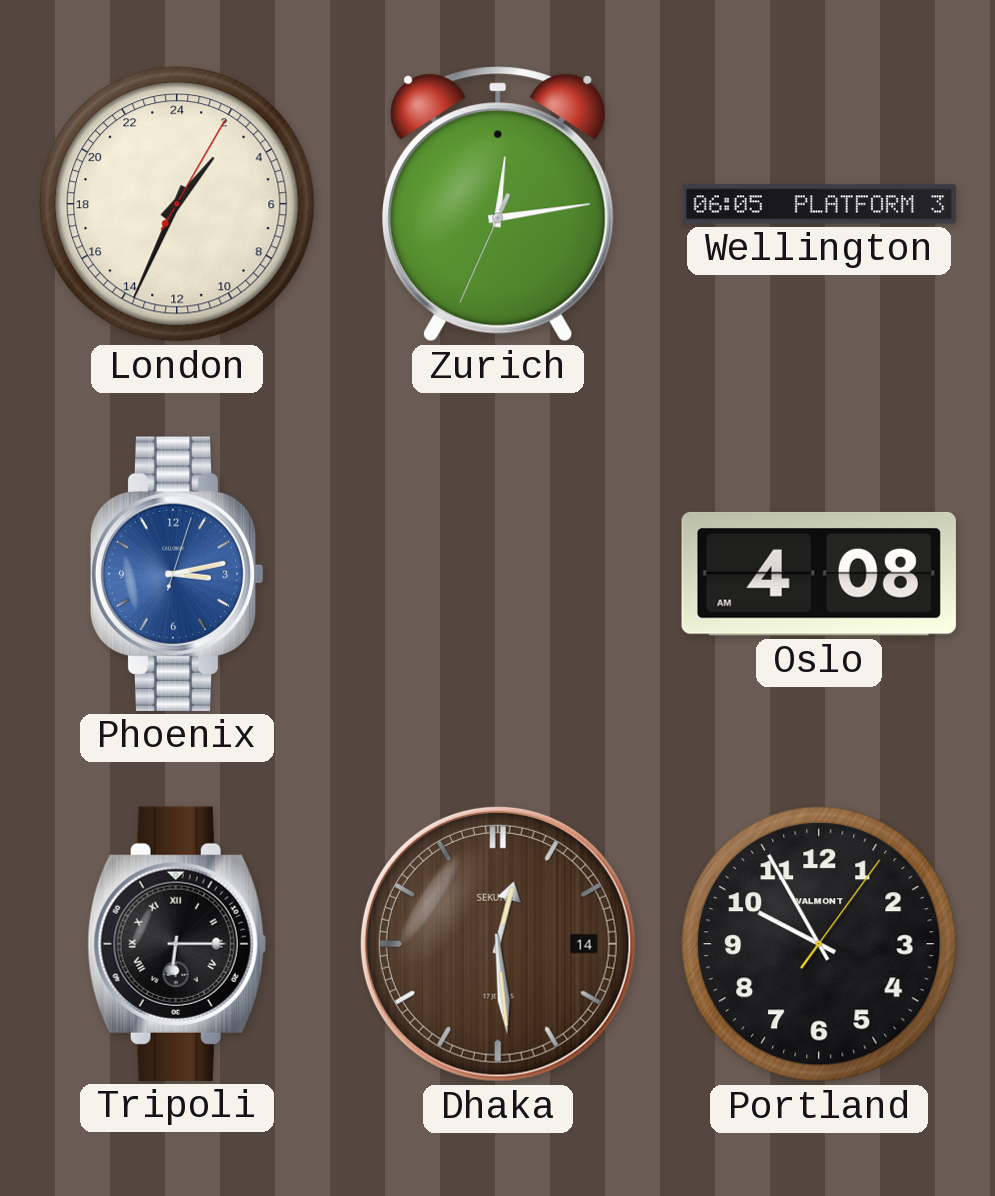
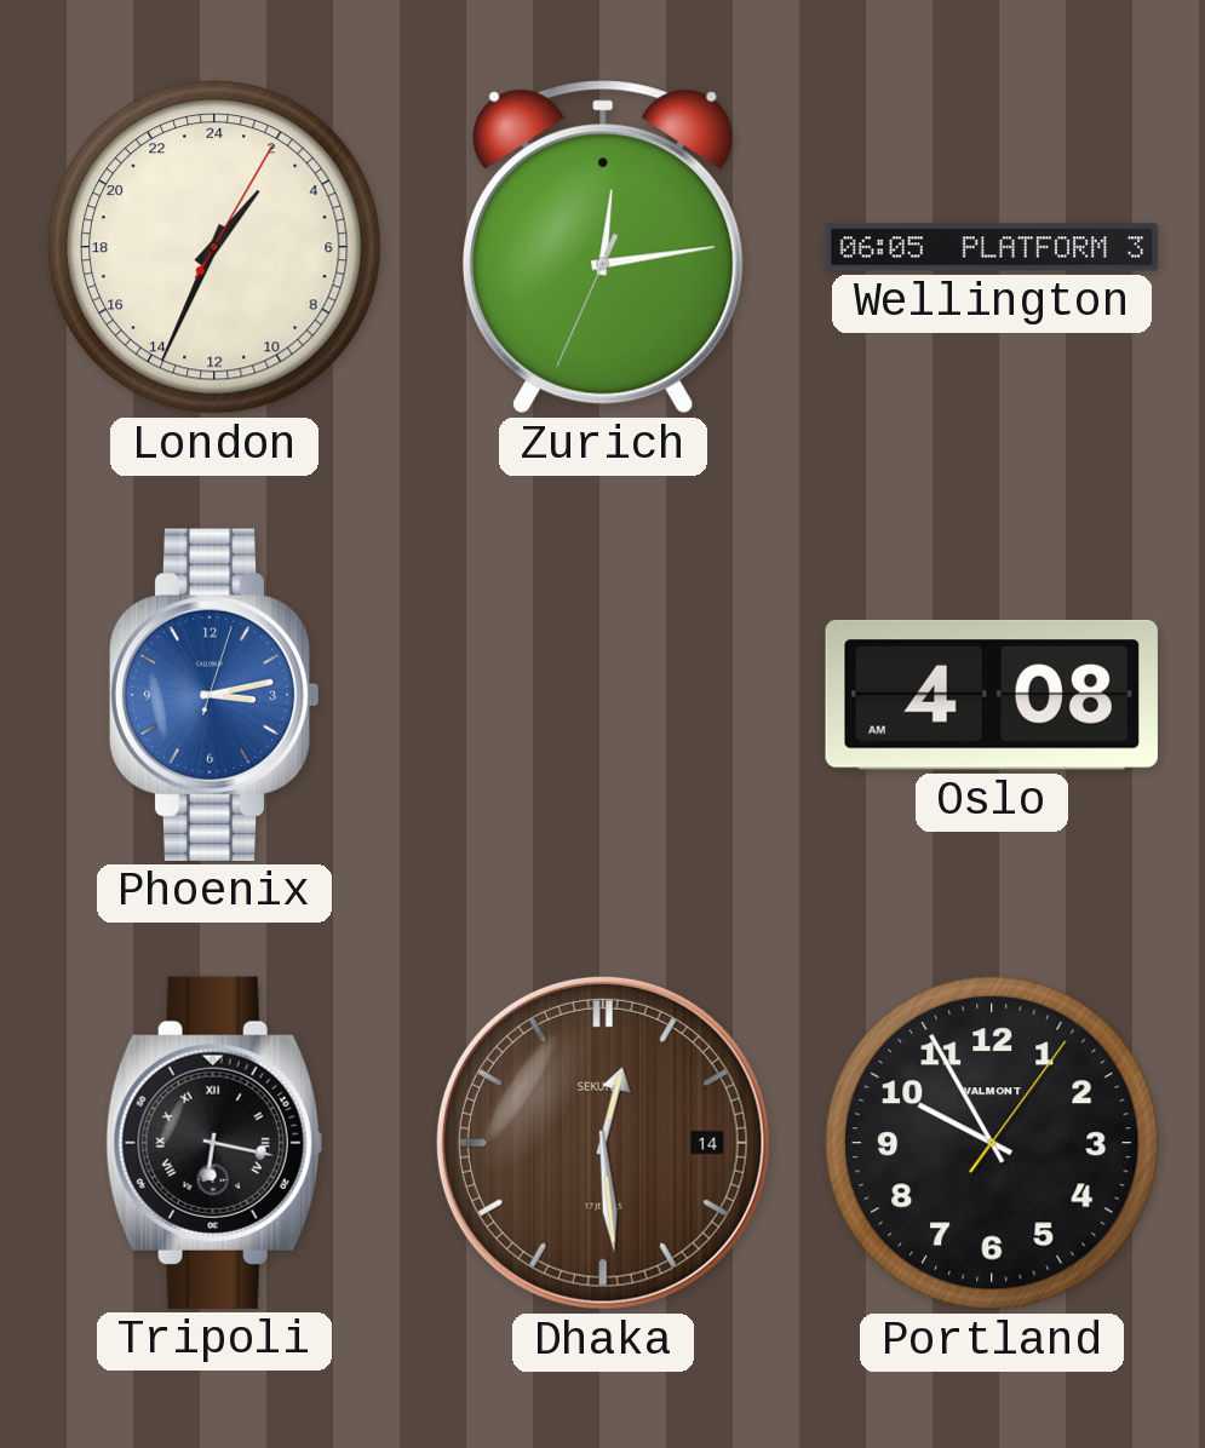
Tripoli: 6:15 -> 6:17
